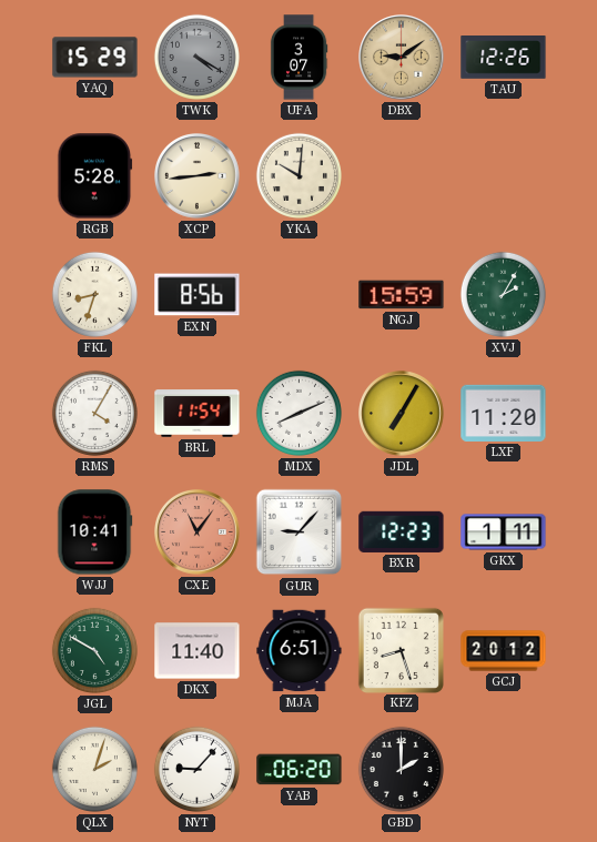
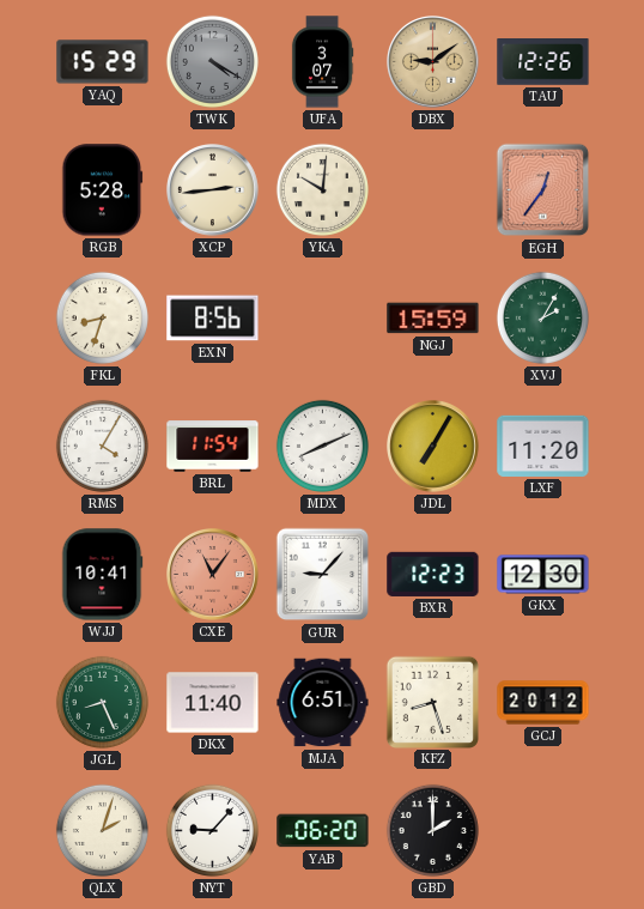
EGH: none -> 12:36
GKX: 1:11 -> 12:30
JGL: 4:50 -> 8:26
